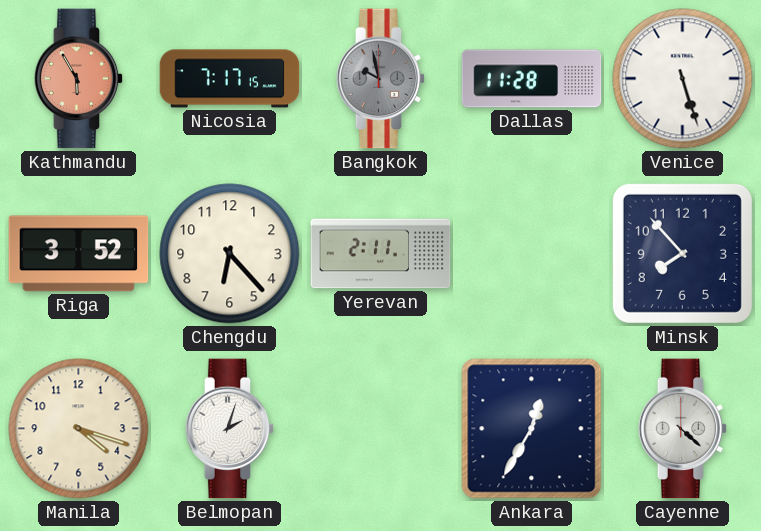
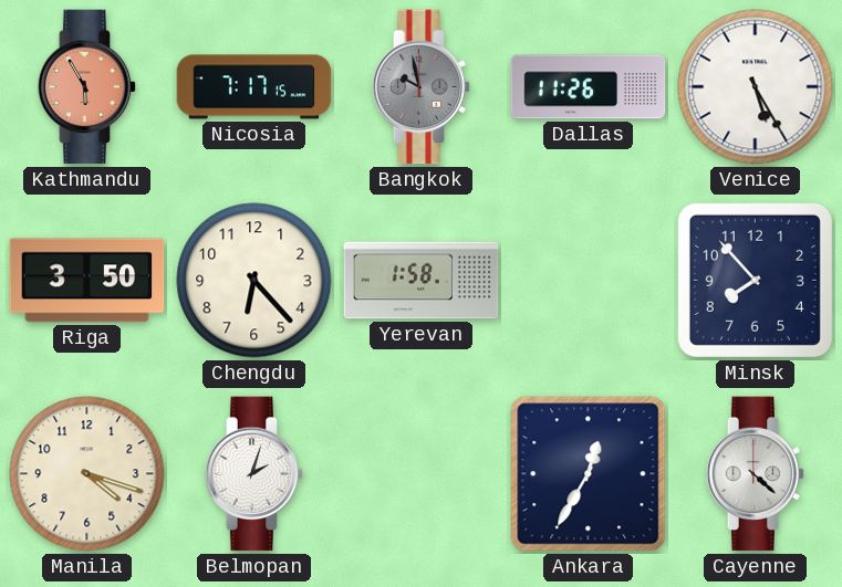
Dallas: 11:28 -> 11:26
Venice: 5:27 -> 5:25
Riga: 3:52 -> 3:50
Yerevan: 2:11 -> 1:58
